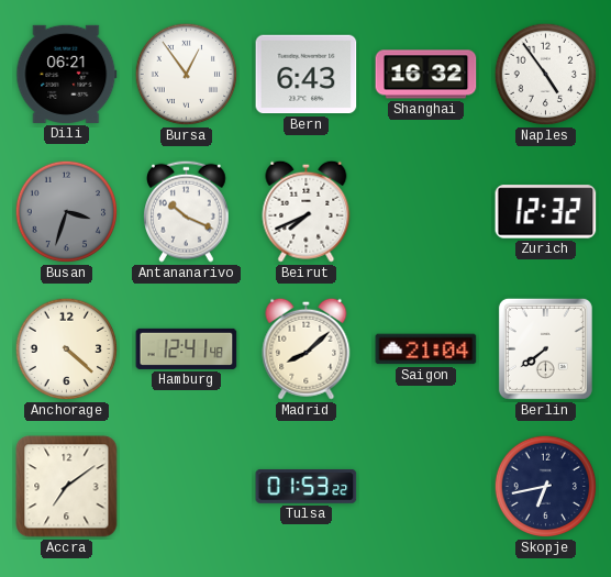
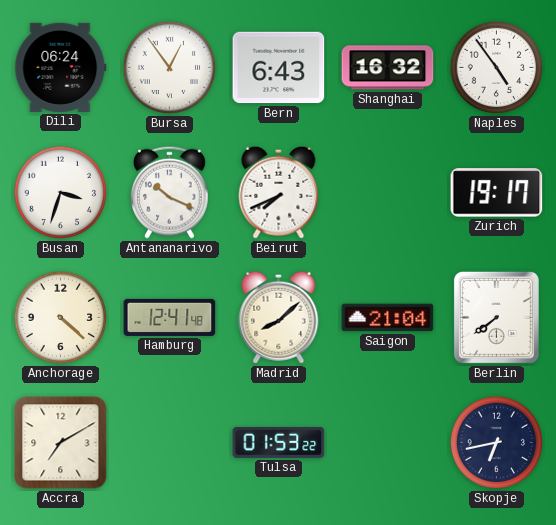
Dili: 06:21 -> 06:24
Busan dial: grey -> white
Zurich: 12:32 -> 19:17
Accra: 7:09 -> 7:10
